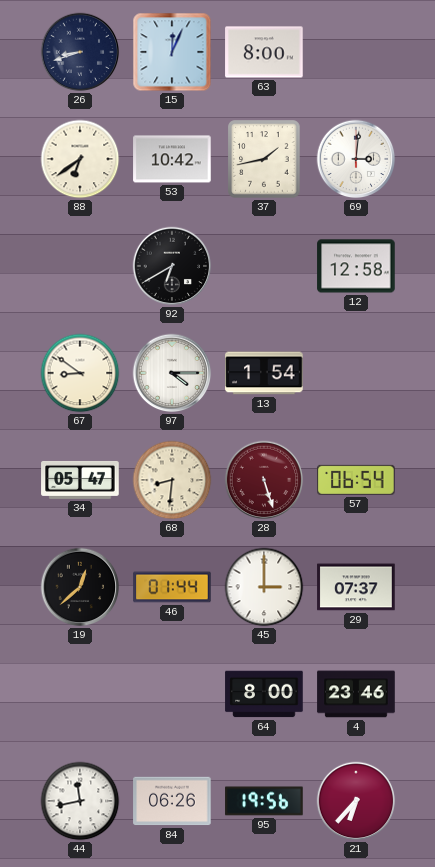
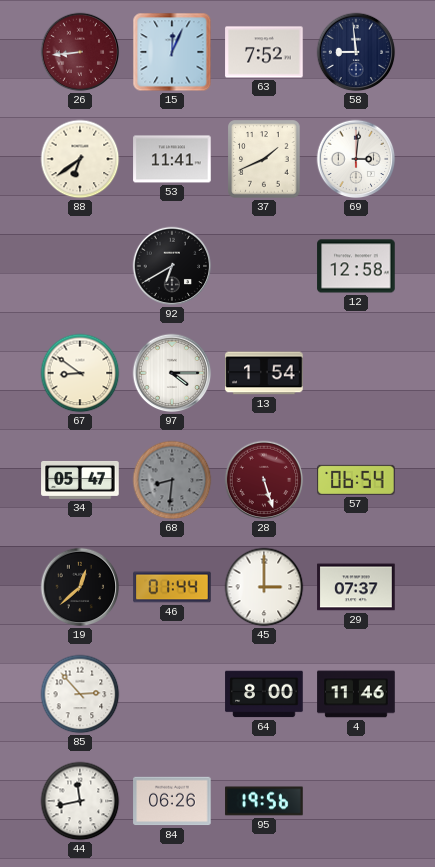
26: 8:42 -> 8:44
26 dial: navy -> burgundy
63: 8:00 -> 7:52
58: none -> 8:59
53: 10:42 -> 11:41
37: 1:43 -> 1:41
68 dial: cream -> grey
85: none -> 2:53
4: 23:46 -> 11:46
21: 6:37 -> none
